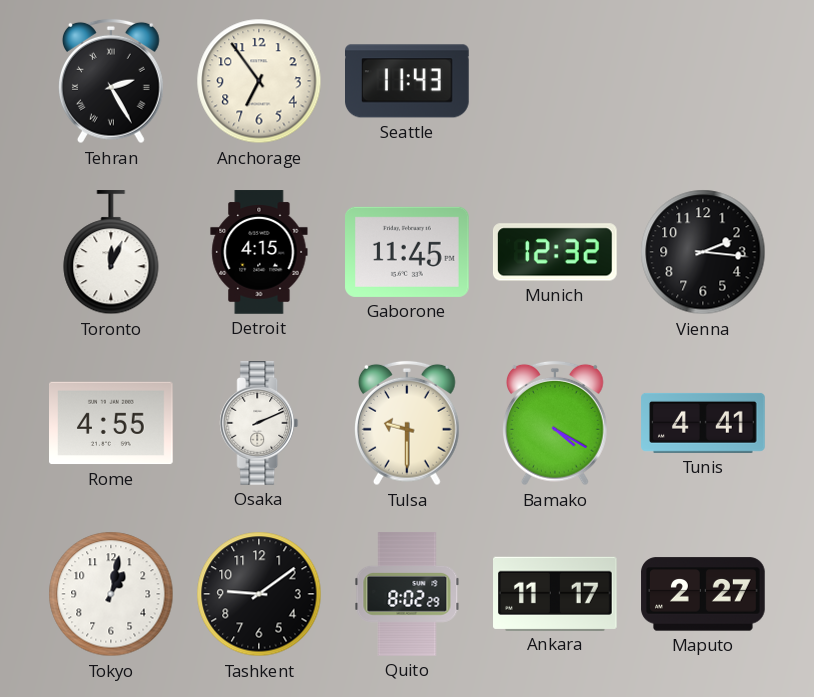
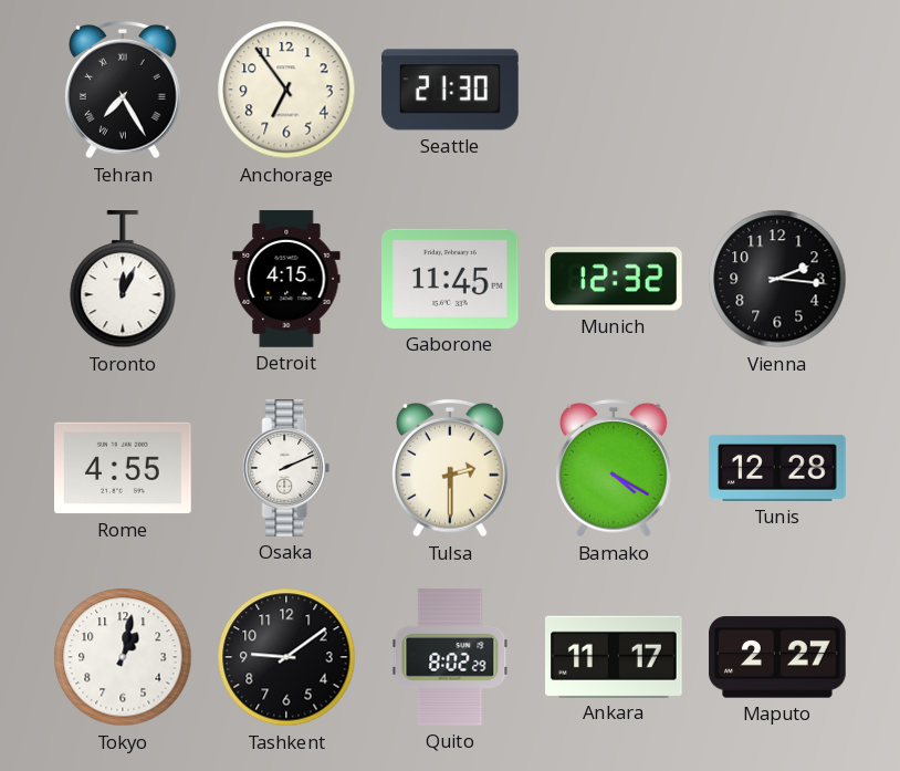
Tehran: 2:25 -> 7:25
Seattle: 11:43 -> 21:30
Tulsa: 9:30 -> 2:30
Tunis: 4:41 -> 12:28
